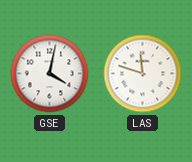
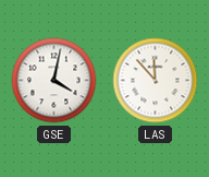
LAS: 11:48 -> 11:53
